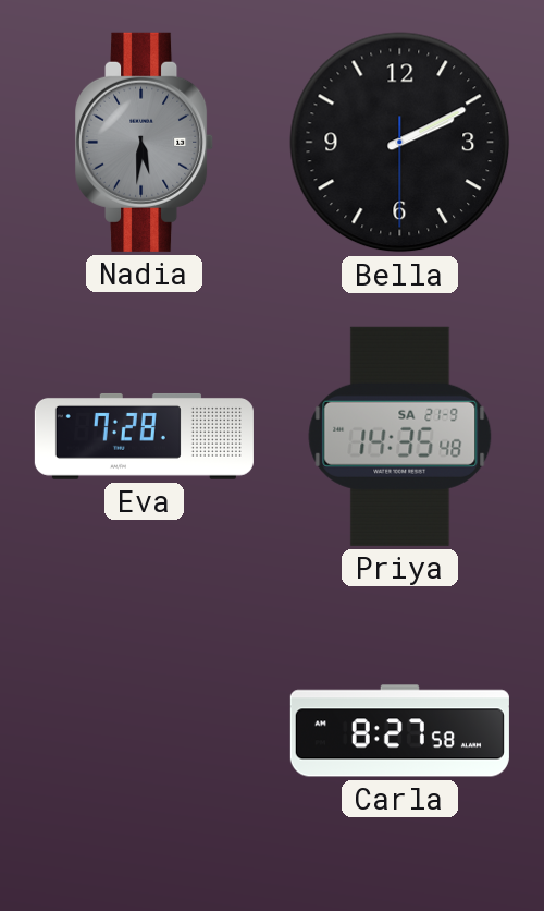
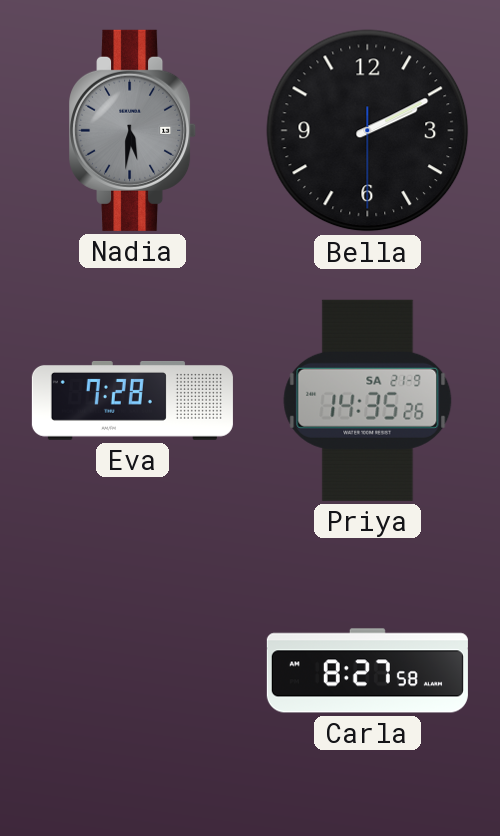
Priya: 14:35:48 -> 14:35:26
